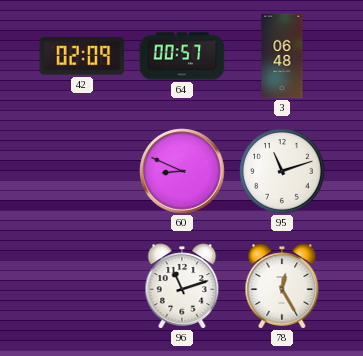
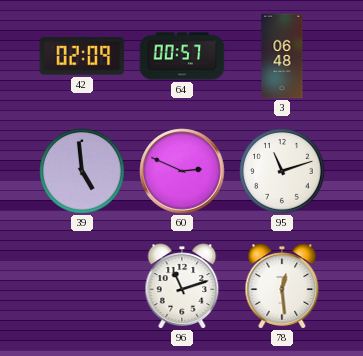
39: none -> 4:59
60: 8:49 -> 2:49
78: 12:25 -> 12:29
